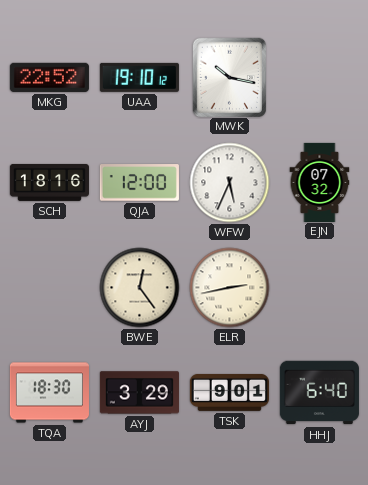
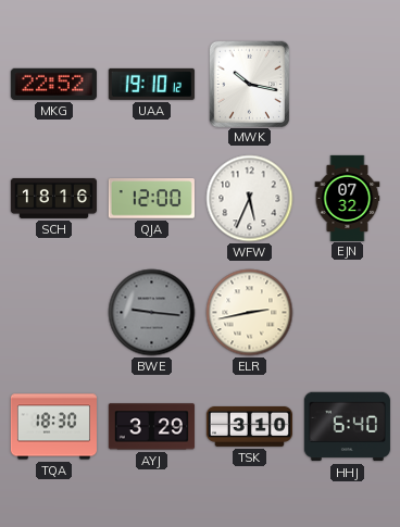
BWE: 12:24 -> 9:16
BWE dial: cream -> grey
TSK: 9:01 -> 3:10
